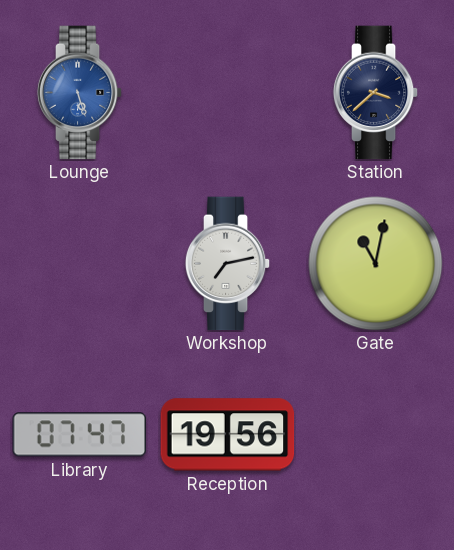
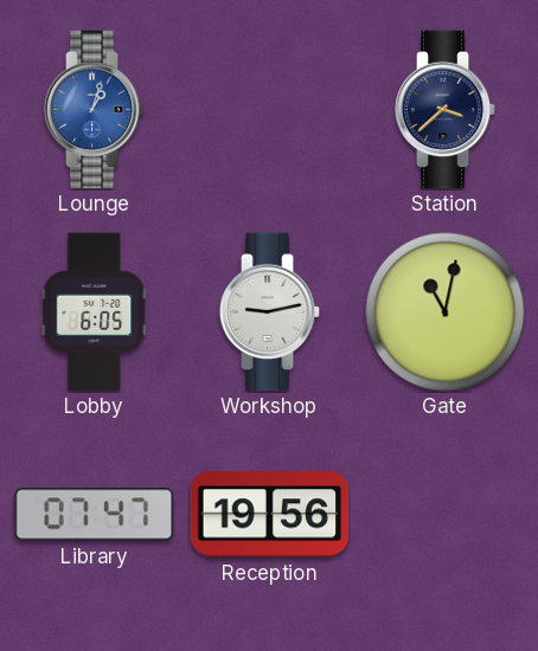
Lounge: 5:27 -> 1:03
Lobby: none -> 6:05
Workshop: 7:13 -> 9:13
